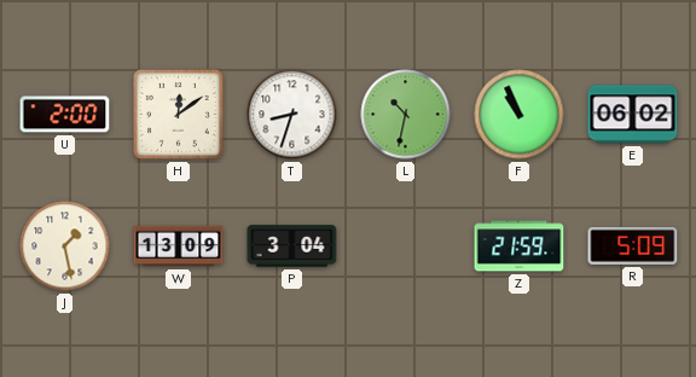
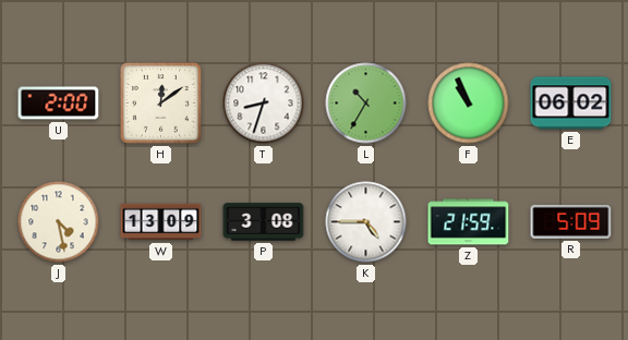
L: 10:32 -> 10:35
J: 1:28 -> 4:28
P: 3:04 -> 3:08
K: none -> 4:45
